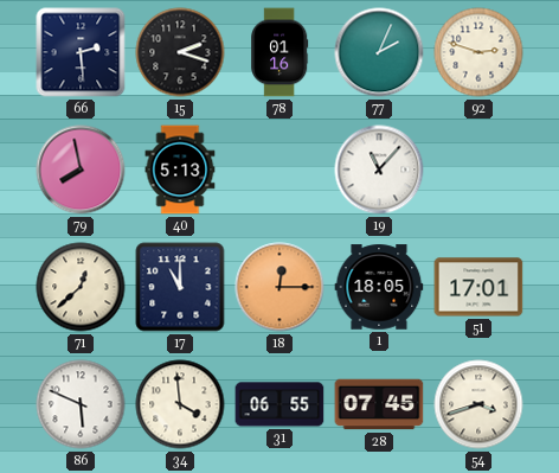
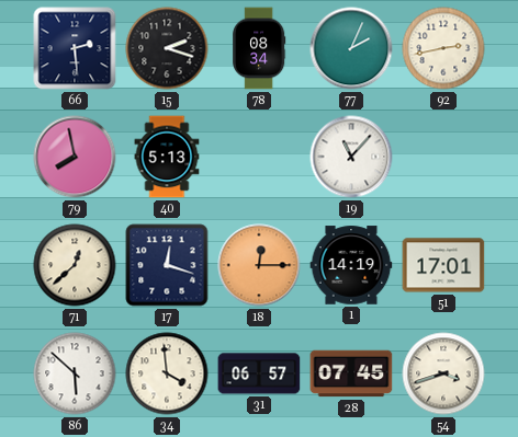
78: 01:16 -> 08:34
92: 2:48 -> 2:43
17: 11:00 -> 12:18
1: 18:05 -> 14:19
86: 5:49 -> 5:52
31: 06:55 -> 06:57
